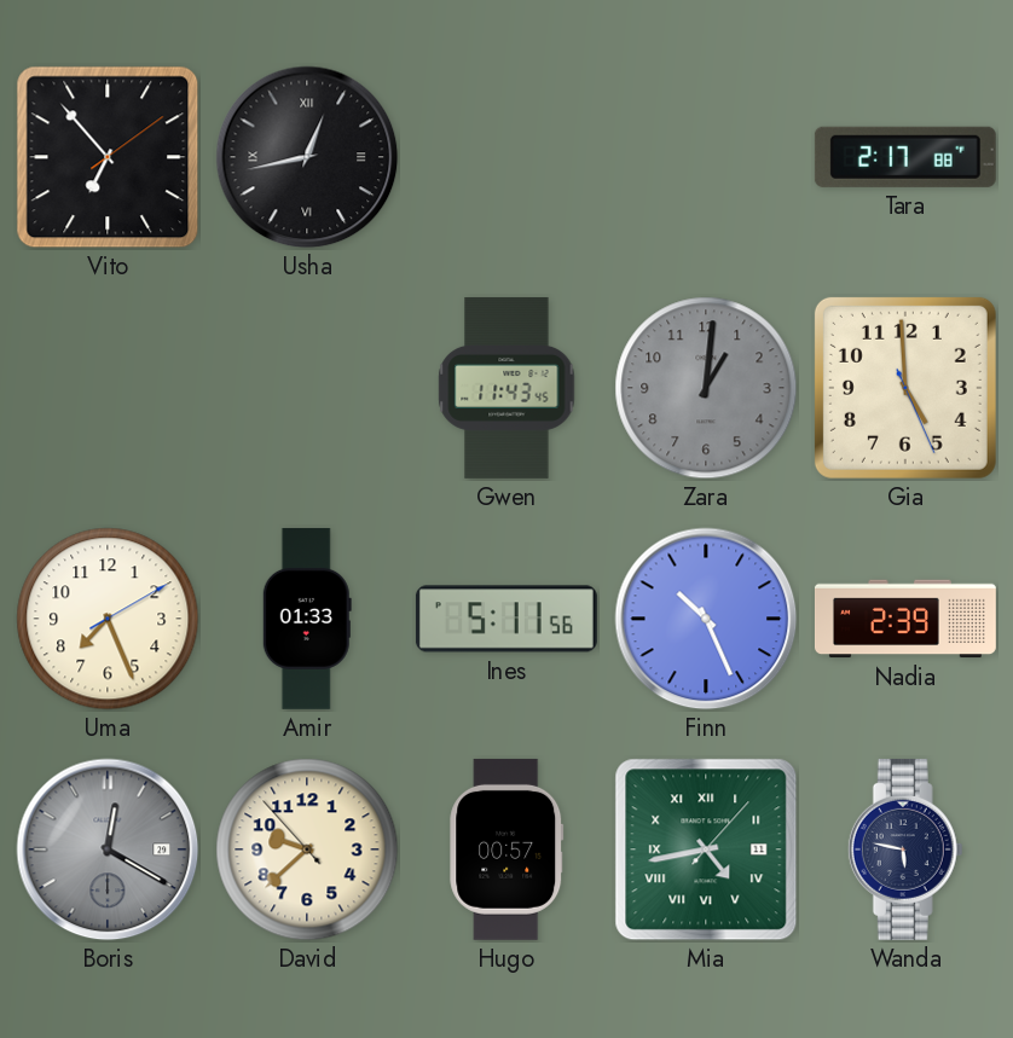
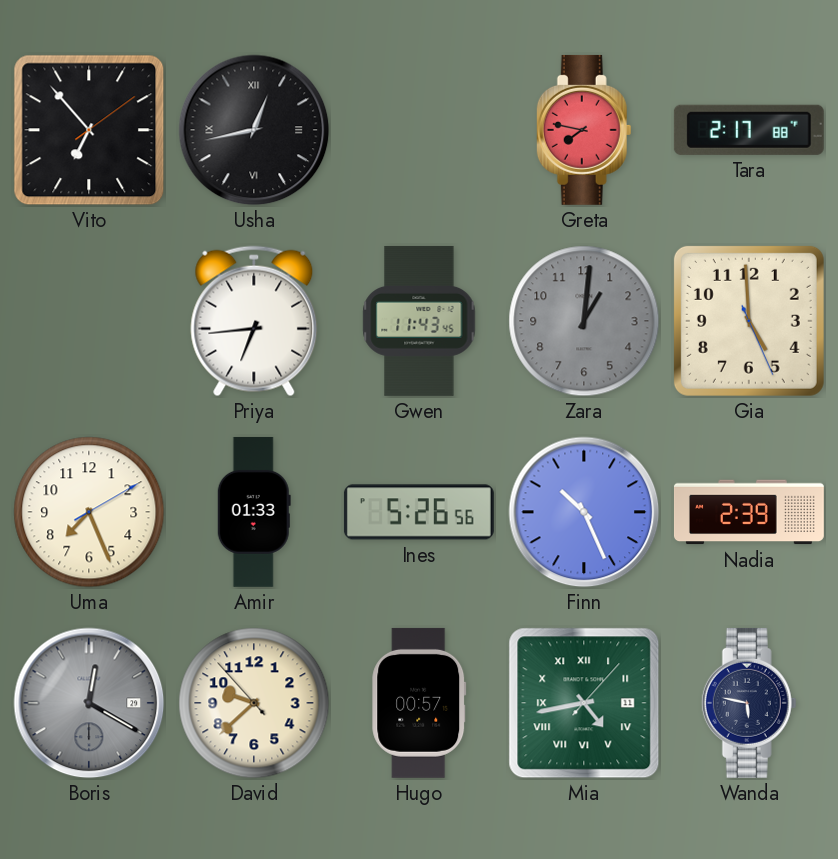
Greta: none -> 7:47
Priya: none -> 6:44
Ines: 5:11 -> 5:26
